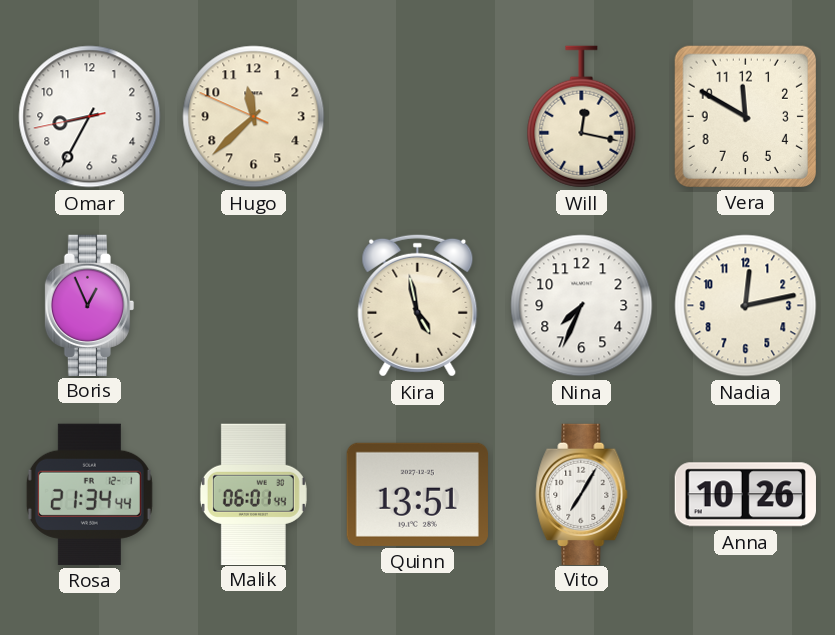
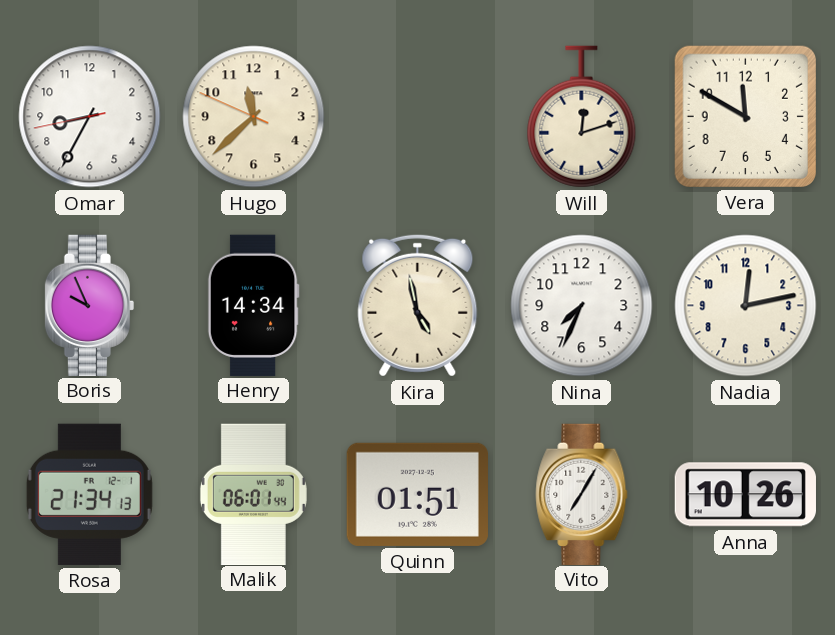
Will: 12:17 -> 12:12
Boris: 12:56 -> 9:56
Henry: none -> 14:34
Rosa: 21:34:44 -> 21:34:13
Quinn: 13:51 -> 01:51
